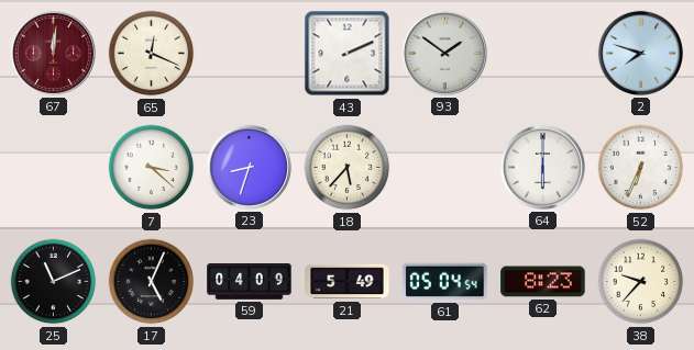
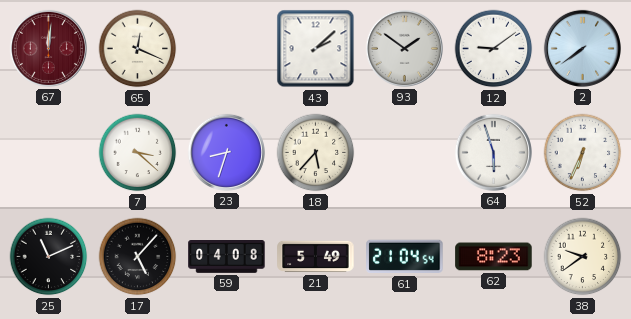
43: 2:11 -> 2:08
12: none -> 9:09
2: 7:48 -> 7:39
64: 6:00 -> 5:57
17: 5:04 -> 5:07
59: 04:09 -> 04:08
61: 05:04 -> 21:04
38: 9:37 -> 9:39
